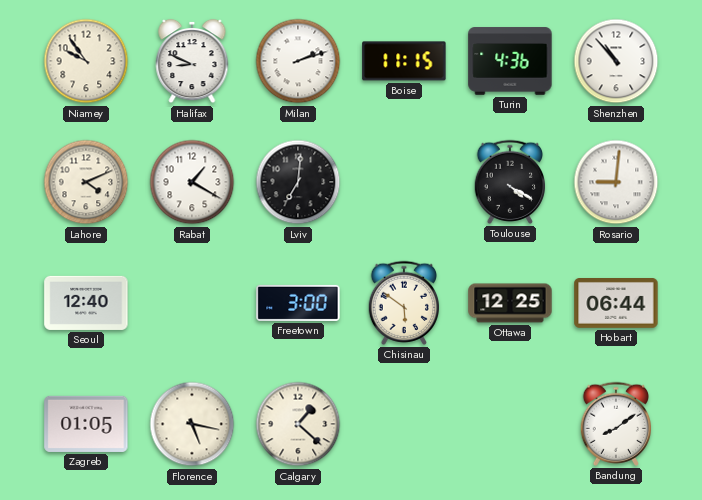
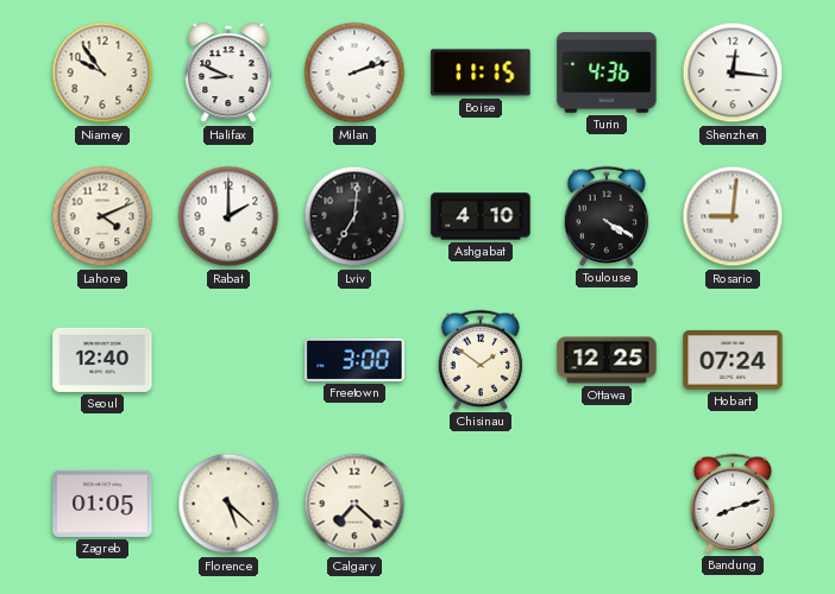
Shenzhen: 10:53 -> 12:16
Rabat: 1:20 -> 2:00
Ashgabat: none -> 4:10
Chisinau: 5:51 -> 1:51
Hobart: 06:44 -> 07:24
Florence: 5:17 -> 5:22
Calgary: 1:22 -> 7:22
Bandung: 8:09 -> 8:12
